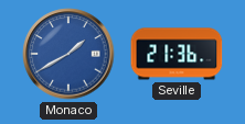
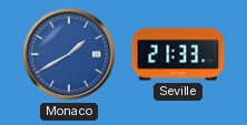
Seville: 21:36 -> 21:33
